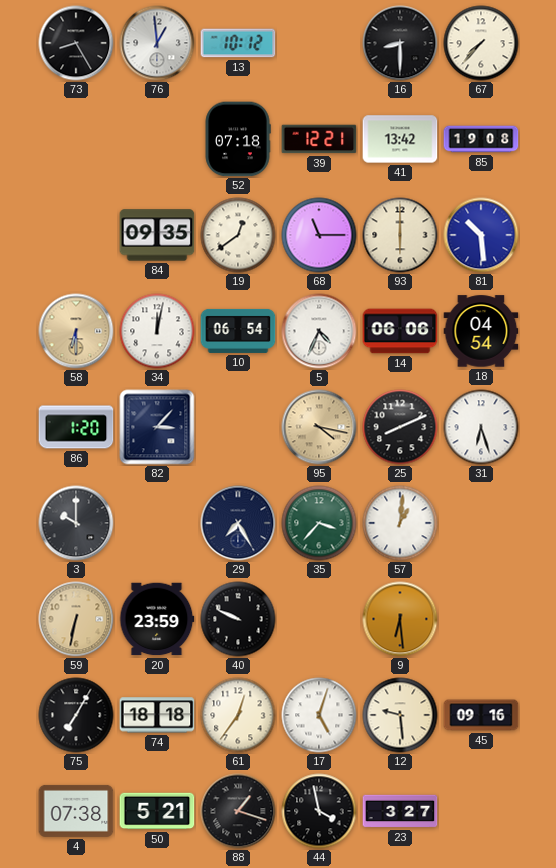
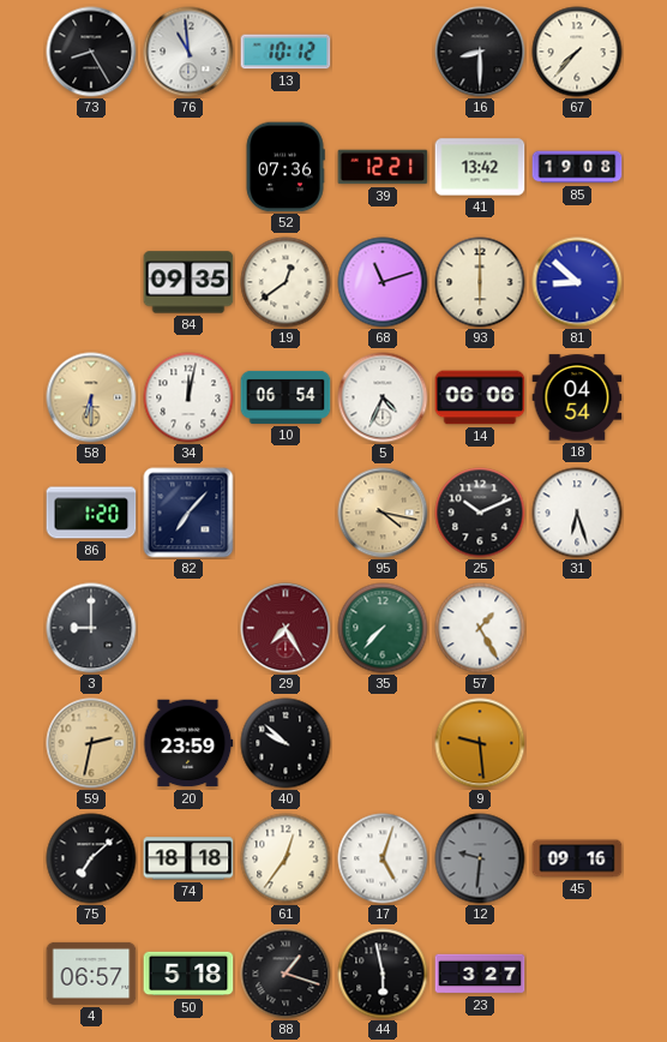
76: 12:59 -> 10:59
52: 07:18 -> 07:36
68: 11:15 -> 11:12
81: 10:29 -> 8:52
82: 3:07 -> 7:07
25: 8:11 -> 10:11
3: 10:00 -> 9:00
29 dial: navy -> burgundy
35: 3:37 -> 7:37
57: 1:01 -> 1:25
59: 6:32 -> 2:32
40: 9:49 -> 9:52
9: 6:29 -> 9:29
75: 7:05 -> 7:08
12: 9:29 -> 9:31
12 dial: cream -> grey
4: 07:38 -> 06:57
50: 5:21 -> 5:18
44: 3:58 -> 5:58
